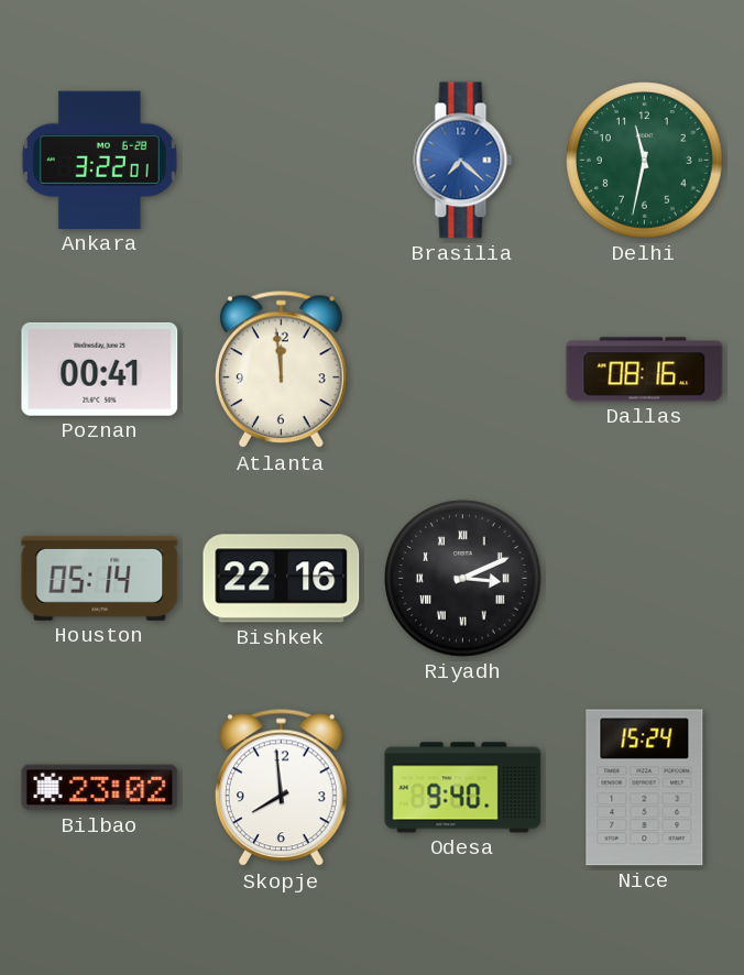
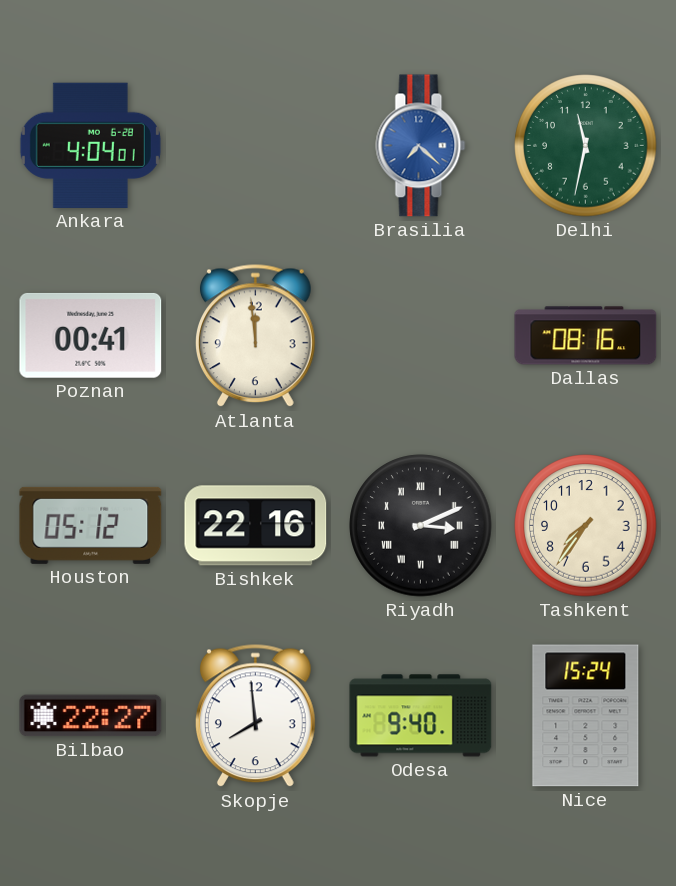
Ankara: 3:22 -> 4:04
Houston: 05:14 -> 05:12
Tashkent: none -> 7:36
Bilbao: 23:02 -> 22:27
